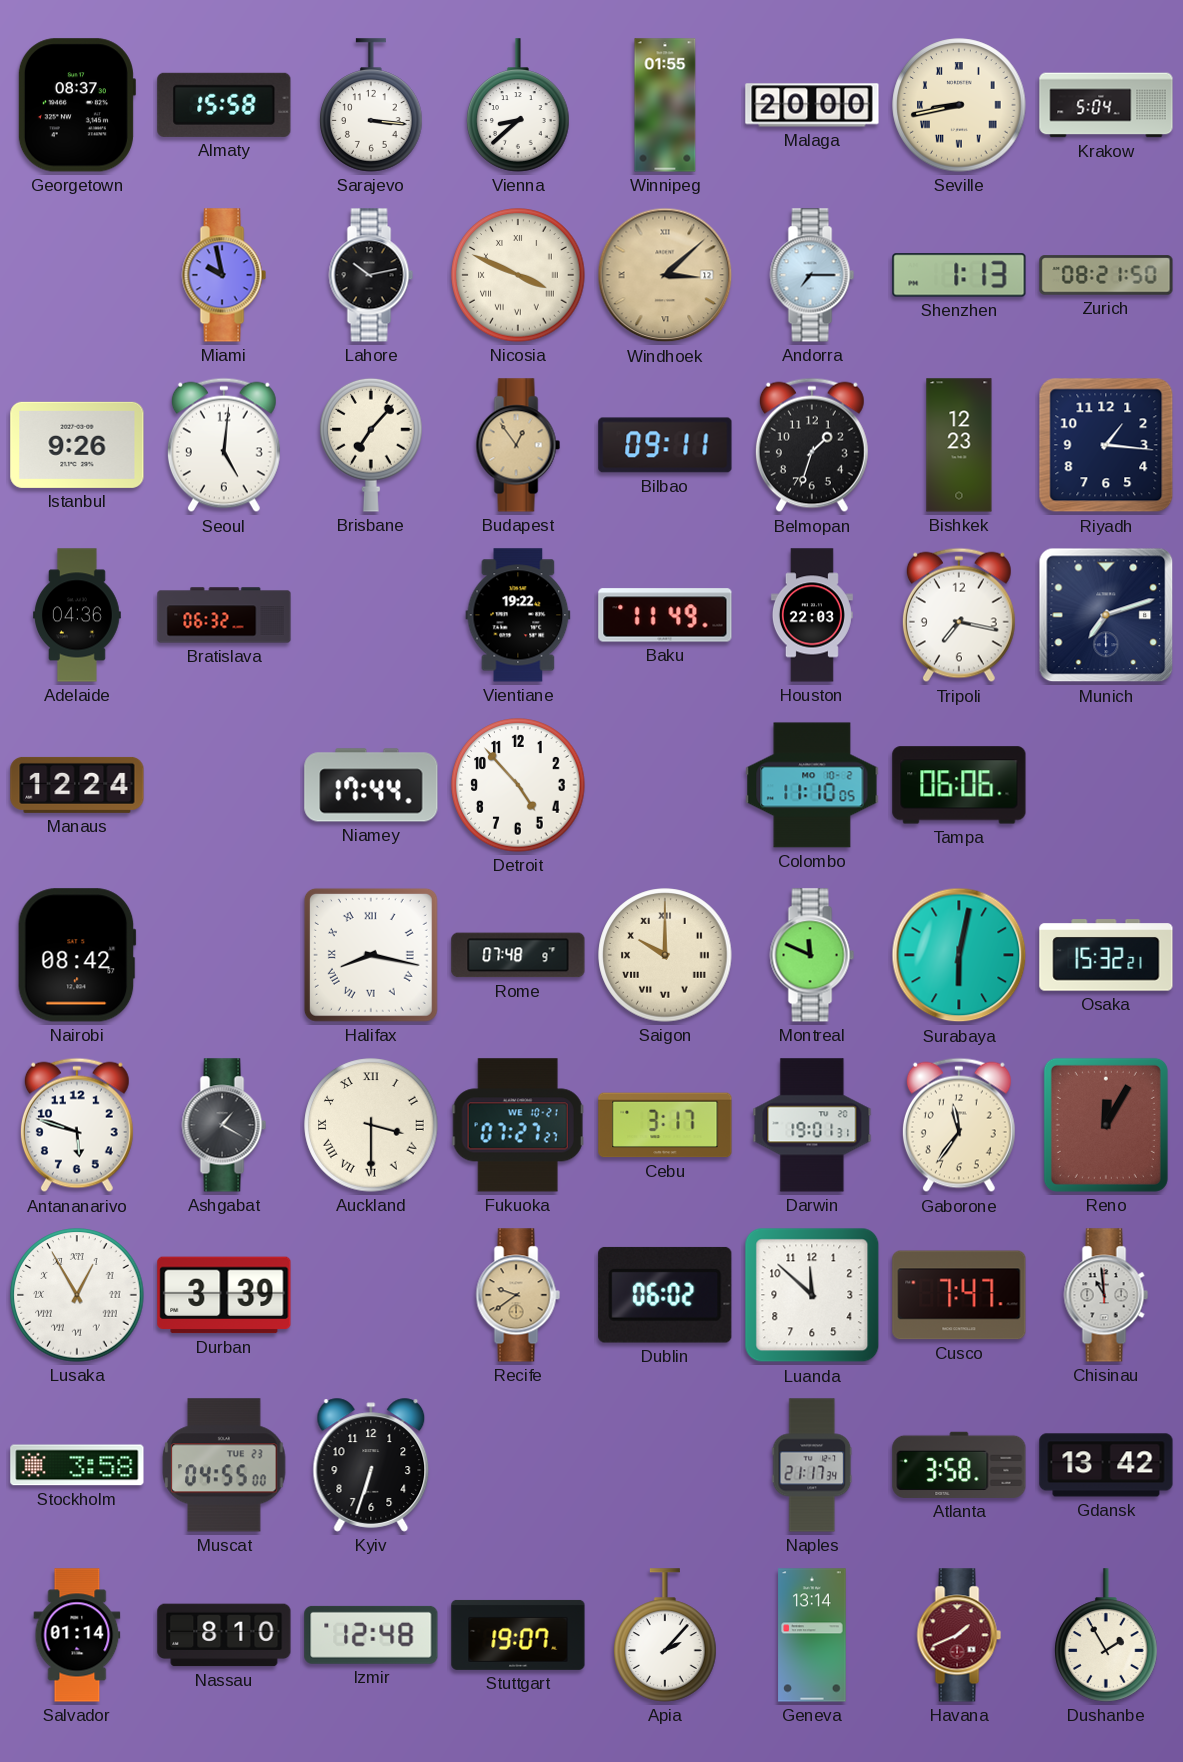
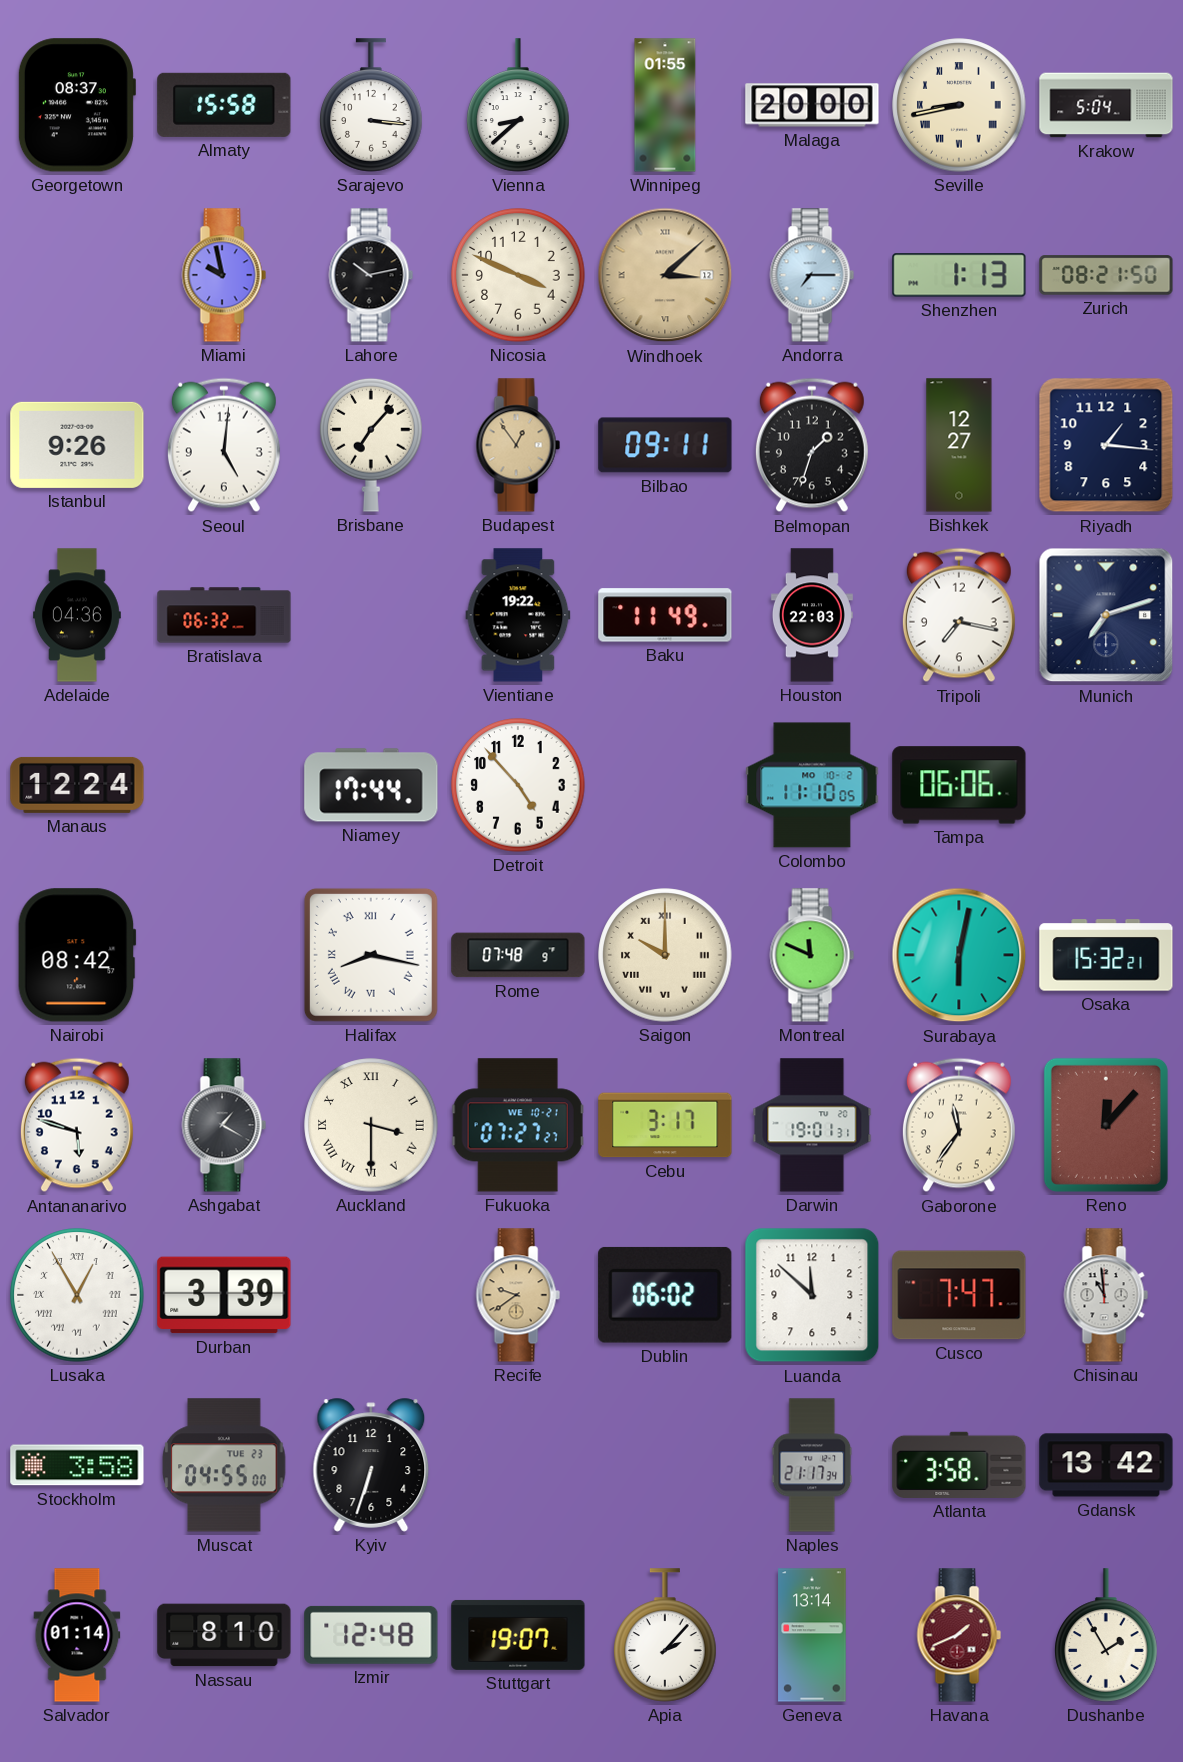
Nicosia numerals: Roman -> Arabic
Bishkek: 12:23 -> 12:27
Reno: 12:05 -> 12:07
